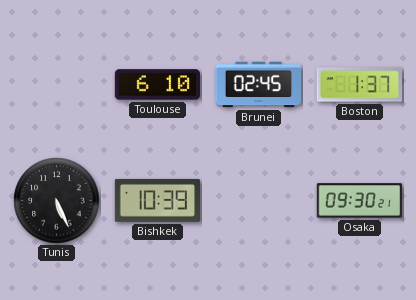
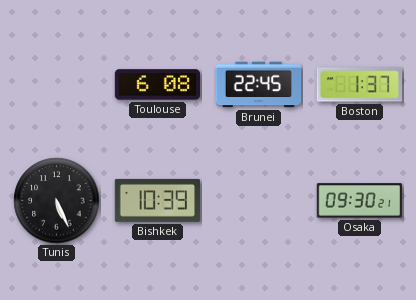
Toulouse: 6:10 -> 6:08
Brunei: 02:45 -> 22:45
